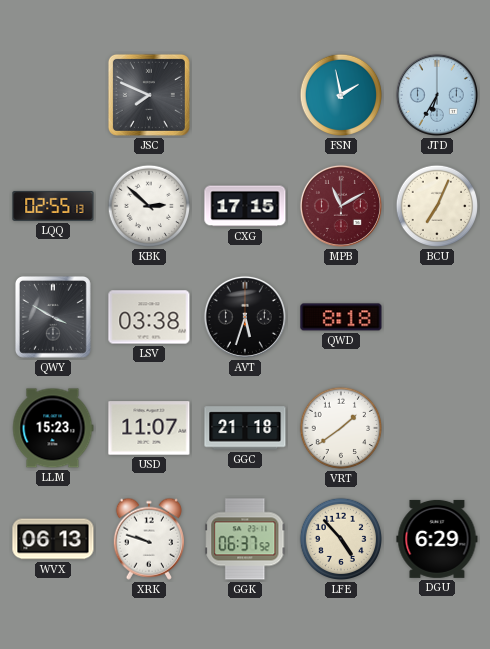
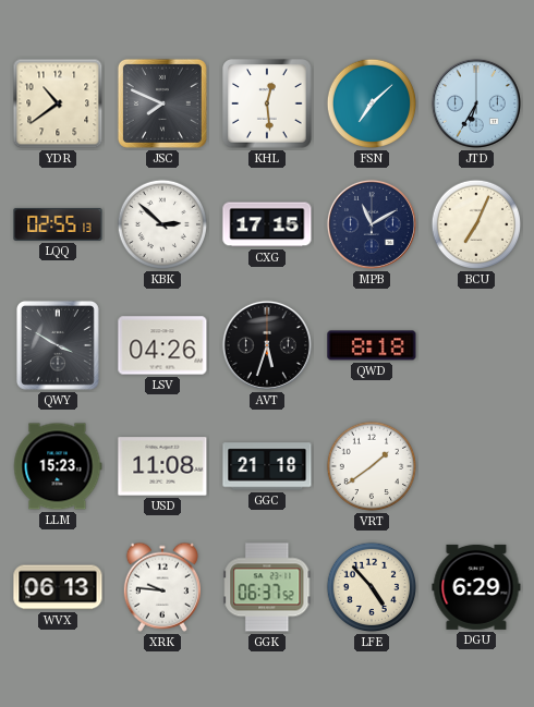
YDR: none -> 10:39
KHL: none -> 12:29
FSN: 1:58 -> 7:08
MPB dial: burgundy -> navy
LSV: 03:38 -> 04:26
USD: 11:07 -> 11:08
XRK: 9:48 -> 9:46
